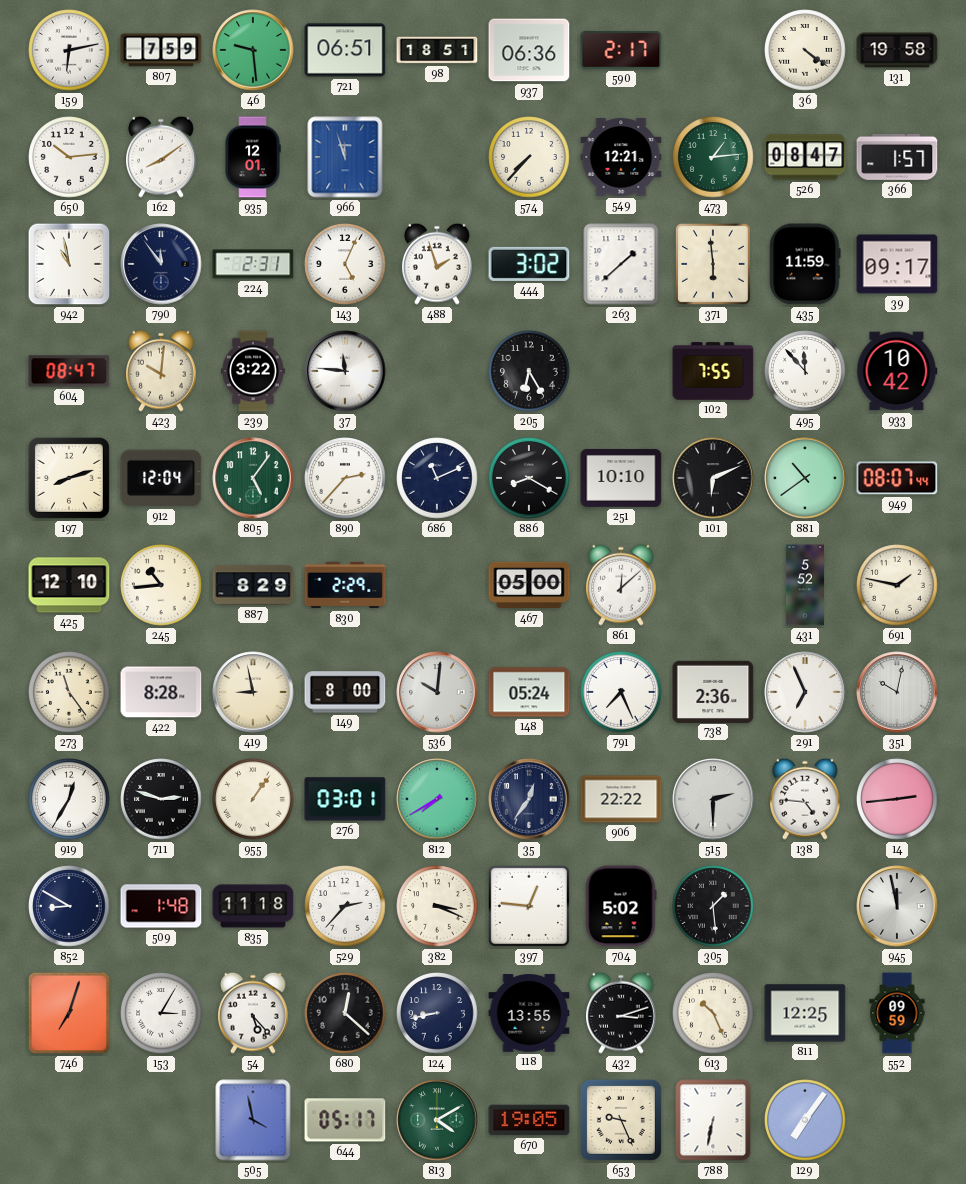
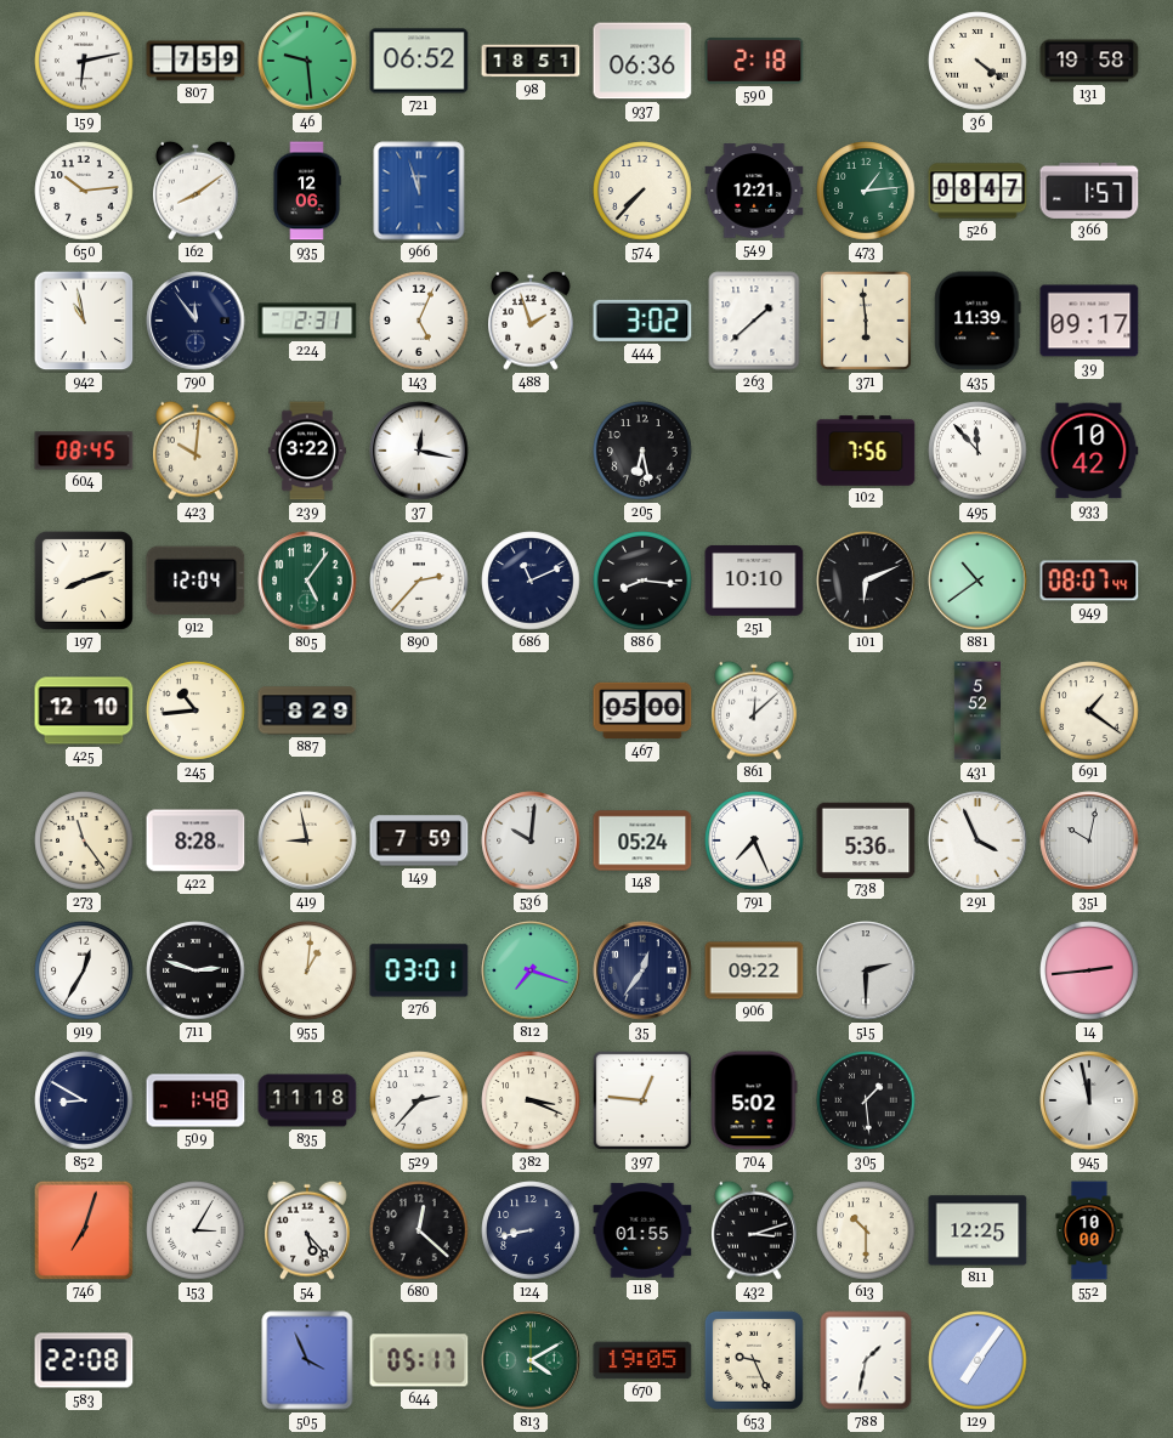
721: 06:51 -> 06:52
590: 2:17 -> 2:18
935: 12:01 -> 12:06
435: 11:59 -> 11:39
604: 08:47 -> 08:45
37: 11:46 -> 12:17
205: 6:25 -> 6:28
102: 7:55 -> 7:56
886: 8:20 -> 8:16
830: 2:29 -> none
691: 1:47 -> 1:21
149: 8:00 -> 7:59
738: 2:36 -> 5:36
291: 6:56 -> 3:56
955: 1:06 -> 1:01
812: 7:40 -> 7:18
906: 22:22 -> 09:22
138: 4:46 -> none
118: 13:55 -> 01:55
613: 10:26 -> 10:30
552: 09:59 -> 10:00
583: none -> 22:08
505: 3:58 -> 3:56
788: 6:32 -> 1:32
